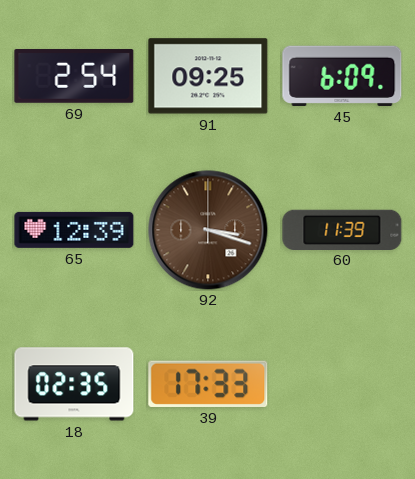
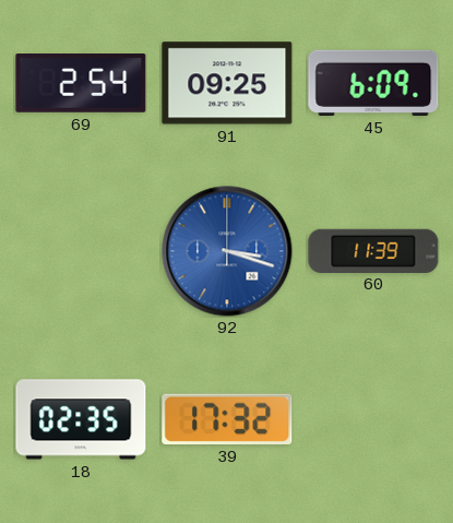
65: 12:39 -> none
92 dial: brown -> blue
39: 17:33 -> 17:32
